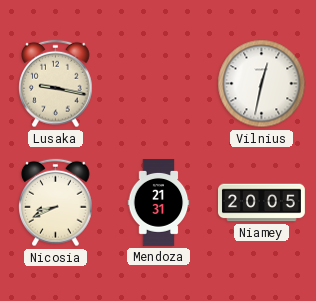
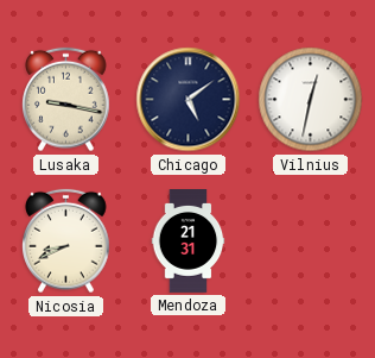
Chicago: none -> 5:09
Niamey: 20:05 -> none
